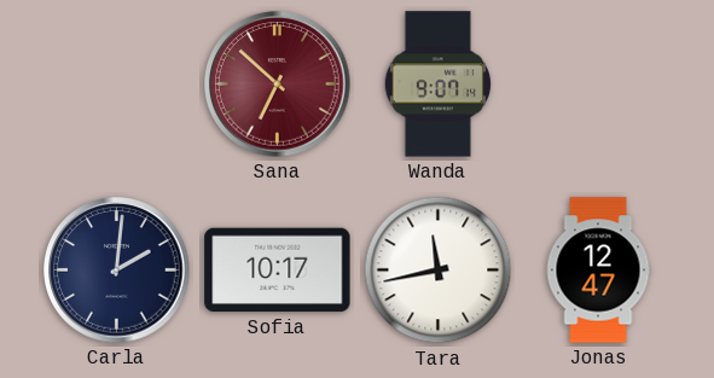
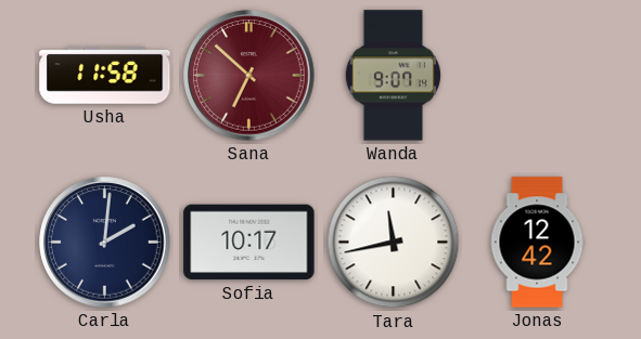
Usha: none -> 11:58
Jonas: 12:47 -> 12:42
